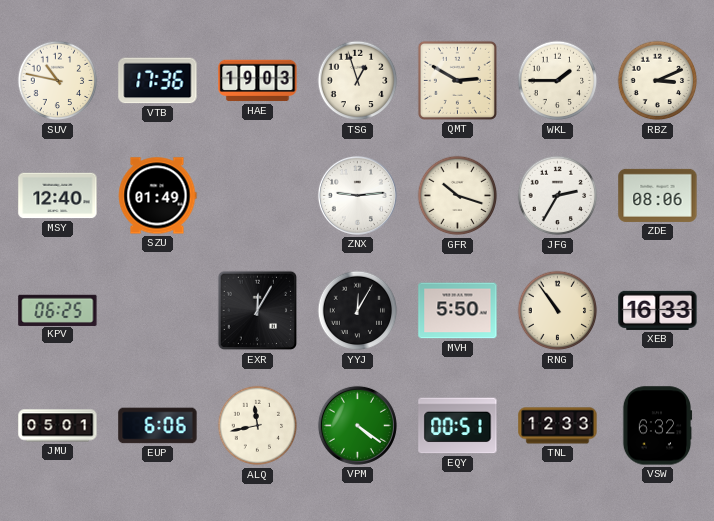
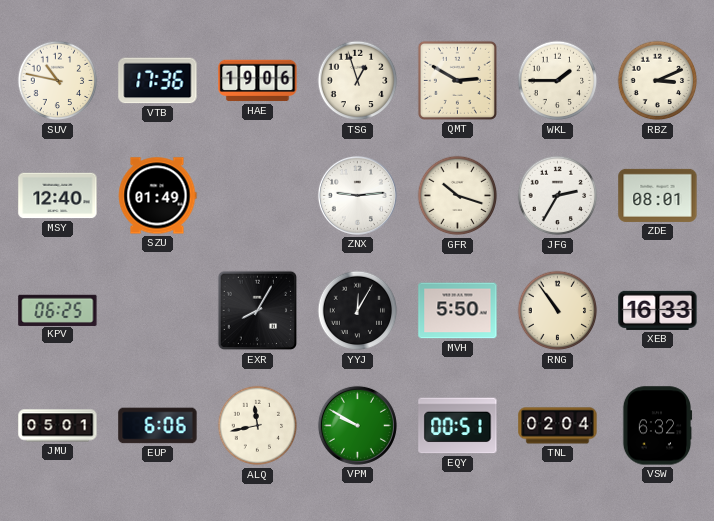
HAE: 19:03 -> 19:06
ZDE: 08:06 -> 08:01
EXR: 12:05 -> 8:05
VPM: 4:21 -> 9:50
TNL: 12:33 -> 02:04
